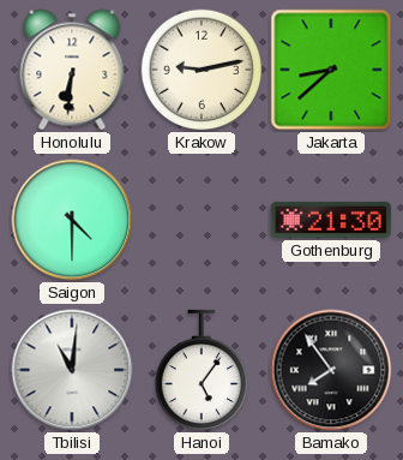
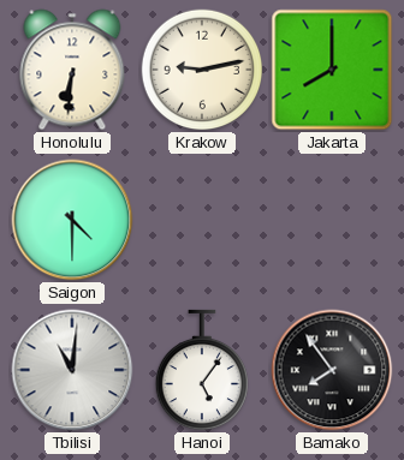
Jakarta: 8:38 -> 8:00
Gothenburg: 21:30 -> none
